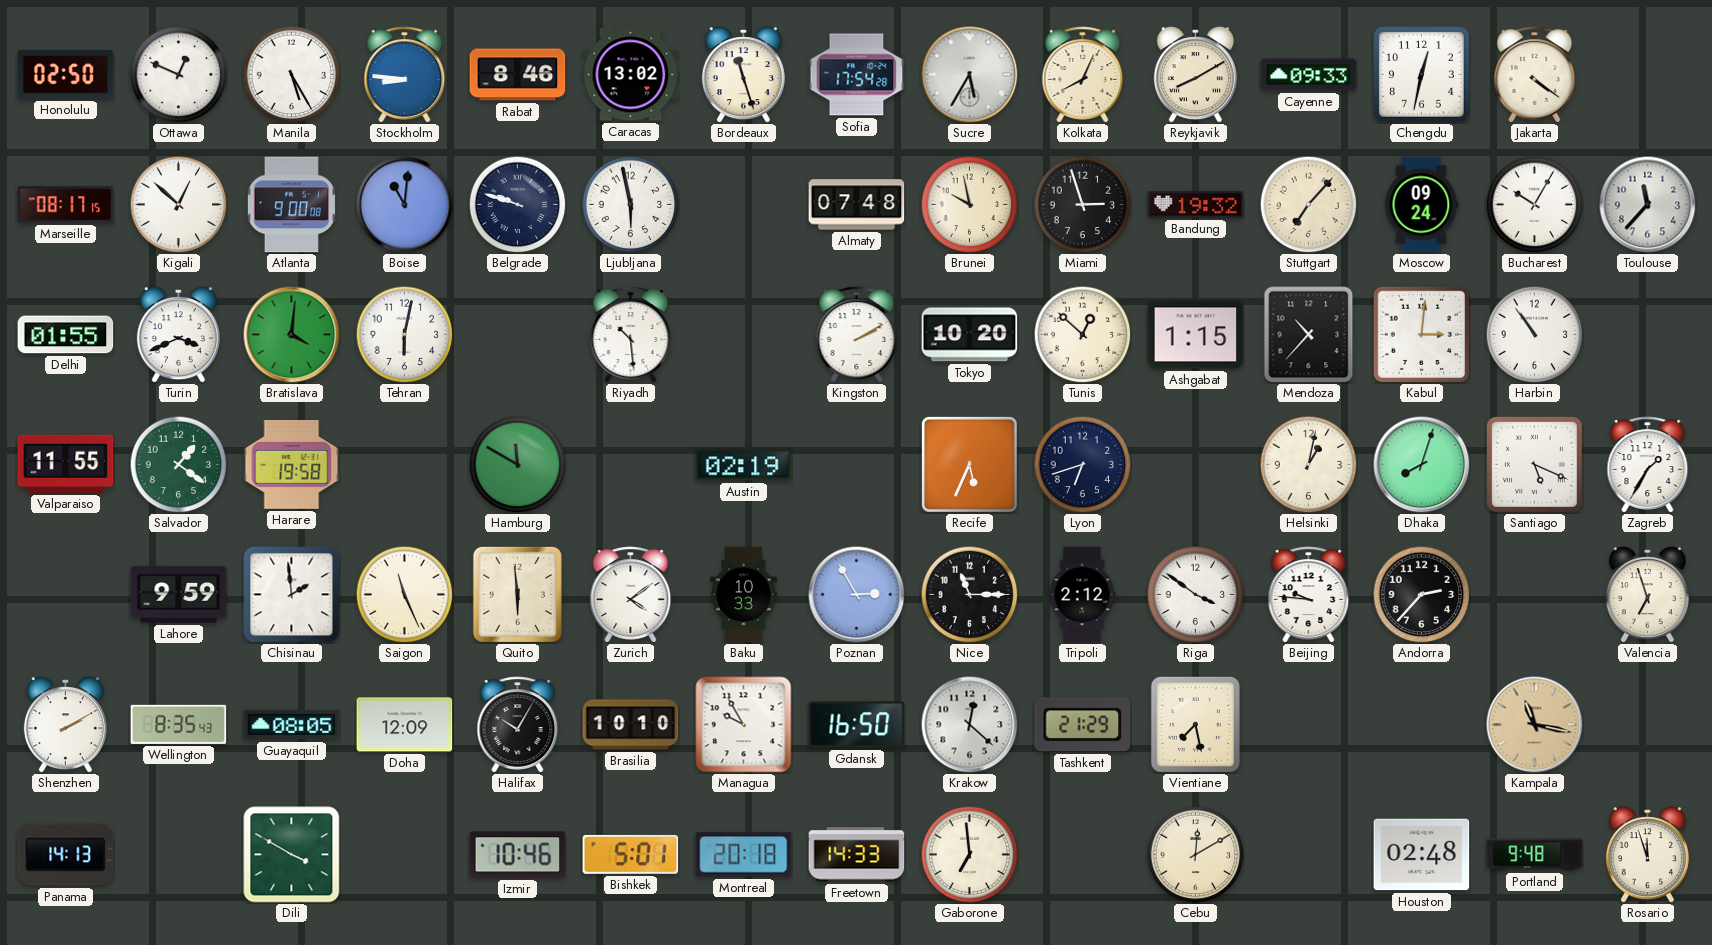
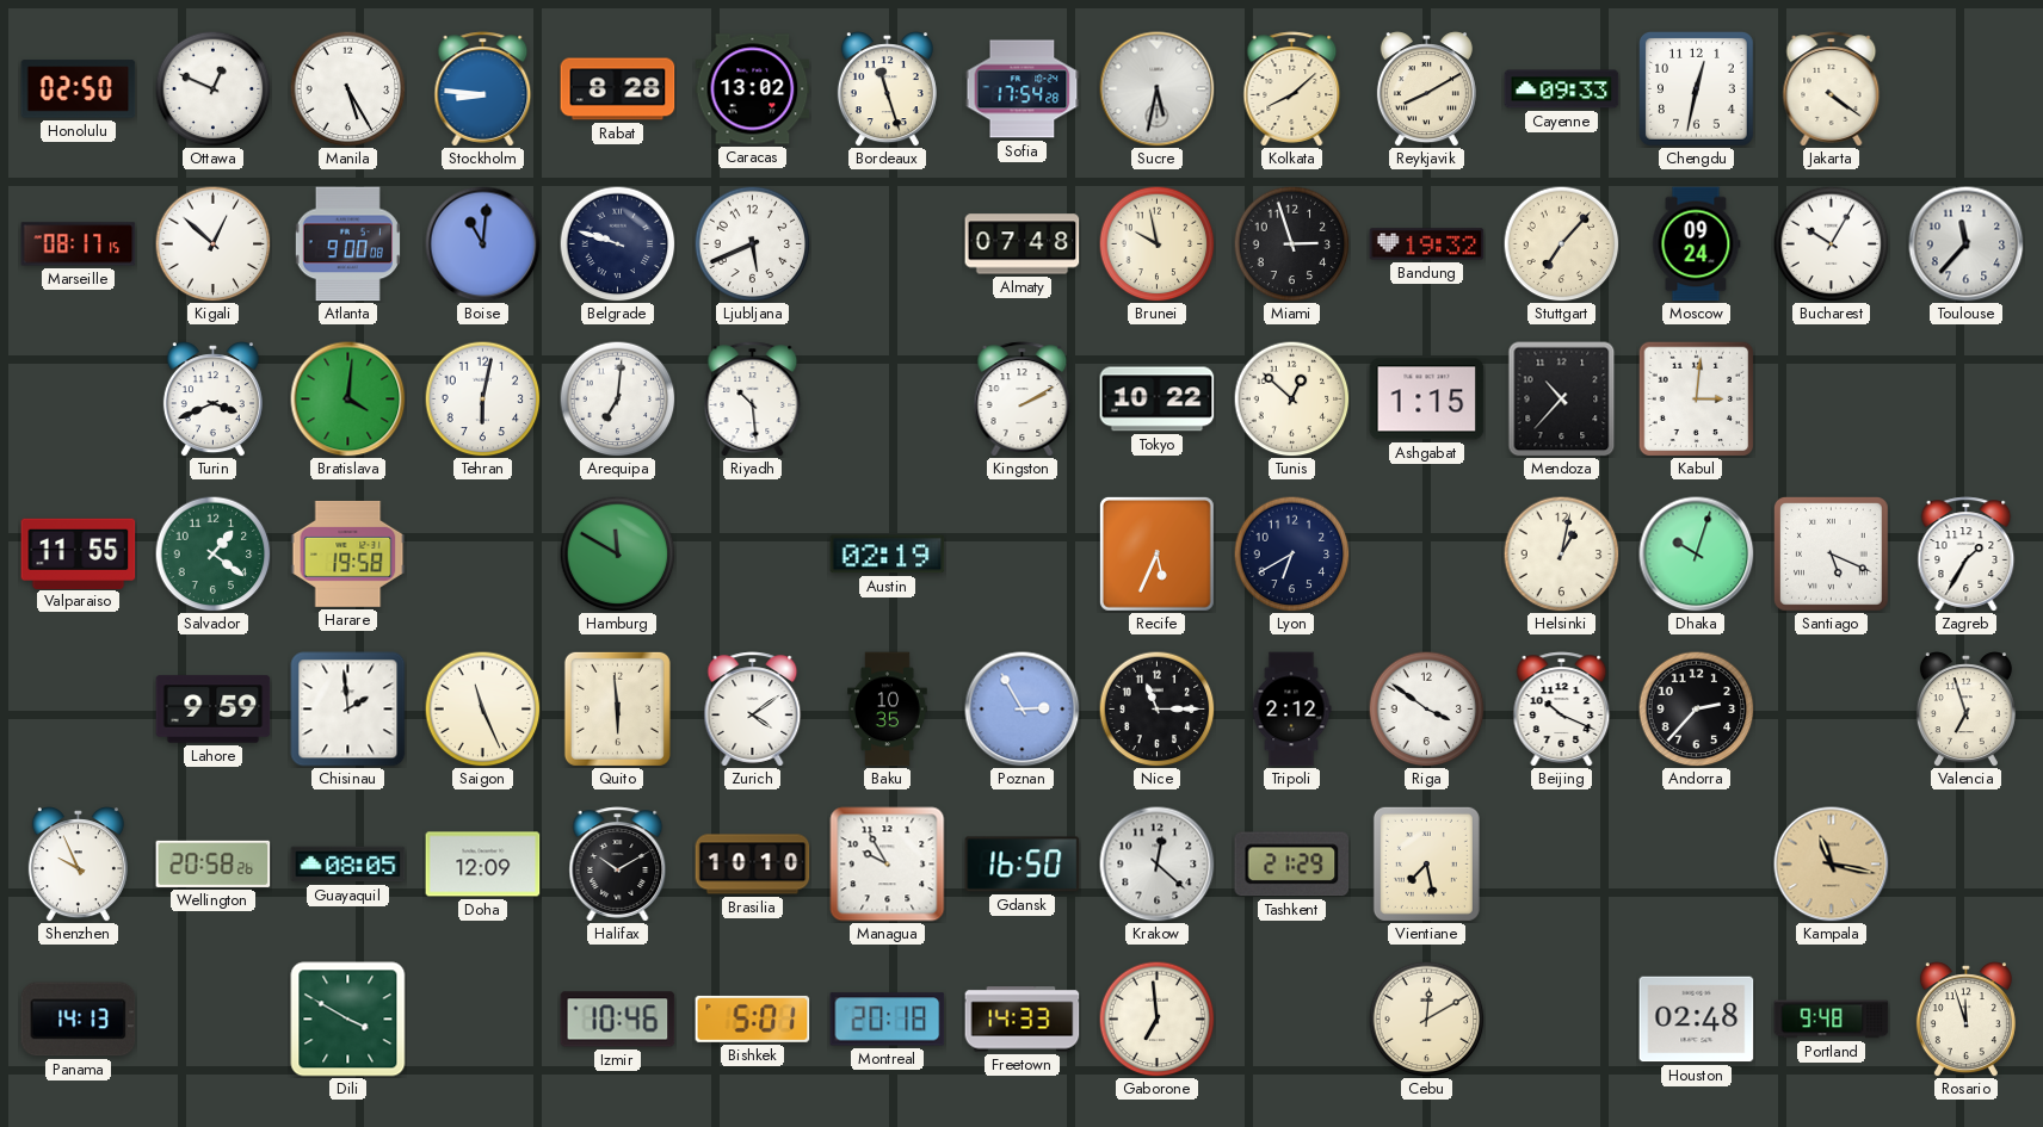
Rabat: 8:46 -> 8:28
Sucre: 5:35 -> 5:32
Kolkata: 8:04 -> 8:08
Ljubljana: 5:58 -> 5:41
Delhi: 01:55 -> none
Arequipa: none -> 7:01
Tokyo: 10:20 -> 10:22
Harbin: 10:54 -> none
Lyon: 6:42 -> 6:40
Dhaka: 8:03 -> 10:03
Baku: 10:33 -> 10:35
Beijing: 9:46 -> 10:19
Shenzhen: 2:10 -> 9:56
Wellington: 8:35 -> 20:58
Halifax: 10:05 -> 10:10
